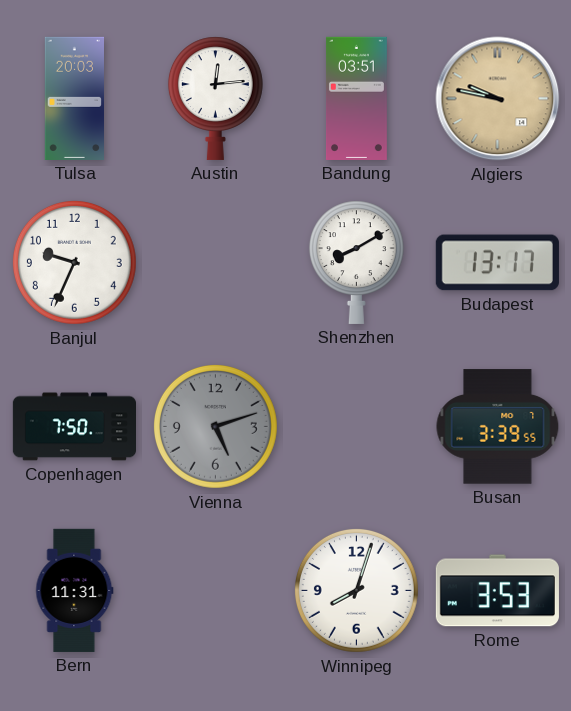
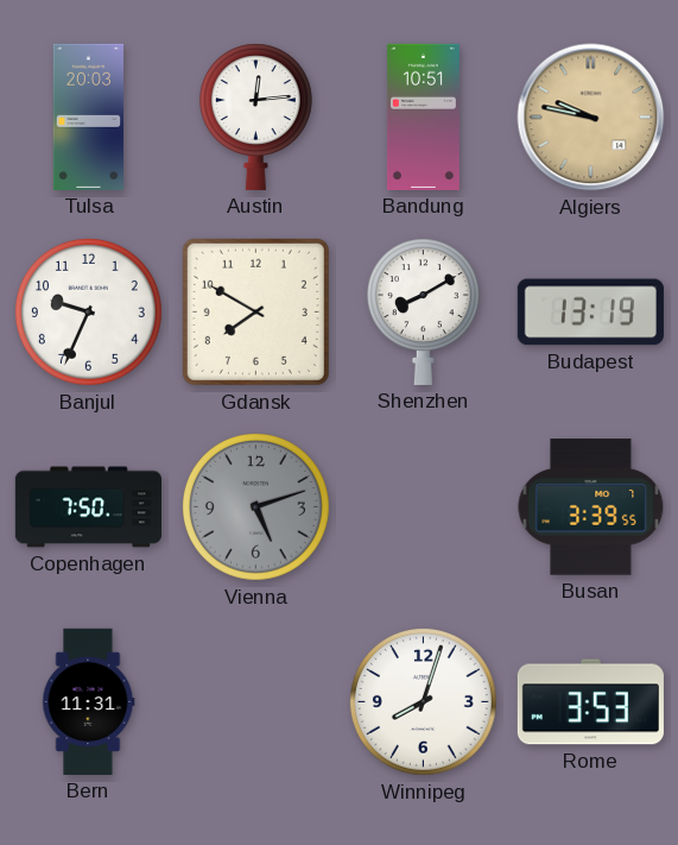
Bandung: 03:51 -> 10:51
Gdansk: none -> 7:50
Budapest: 13:17 -> 13:19
